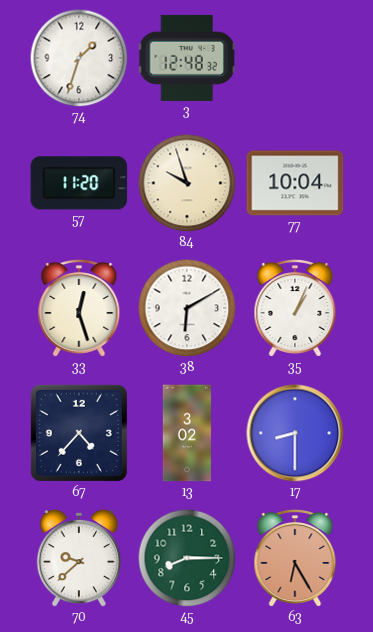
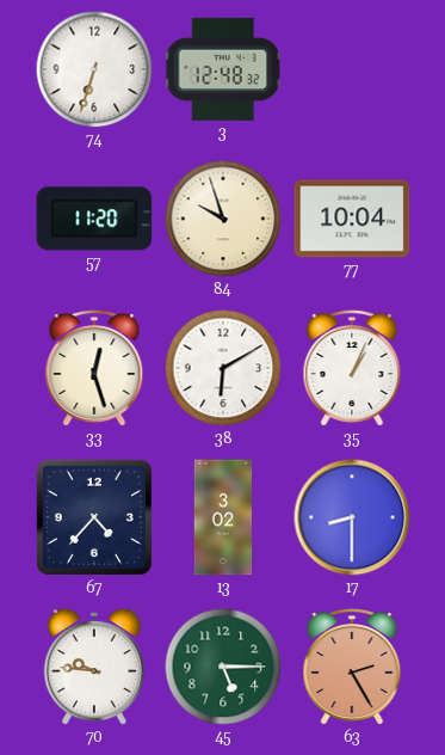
74: 1:33 -> 6:33
70: 9:38 -> 9:46
45: 8:15 -> 5:15
63: 6:25 -> 2:25
